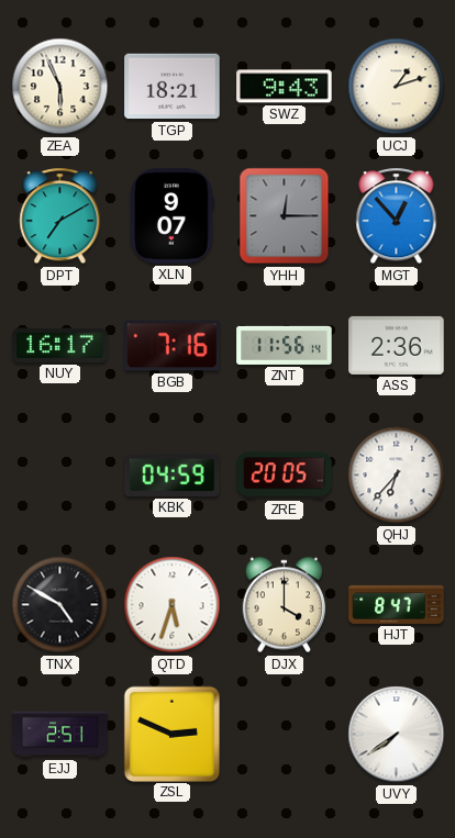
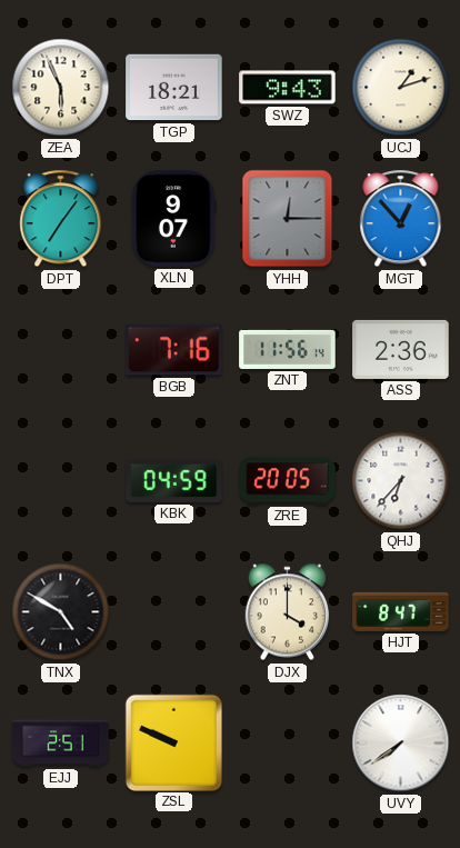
DPT: 7:10 -> 7:06
NUY: 16:17 -> none
QTD: 5:33 -> none
ZSL: 2:49 -> 9:49
